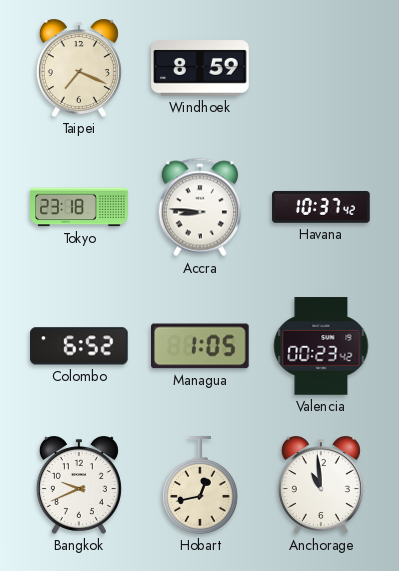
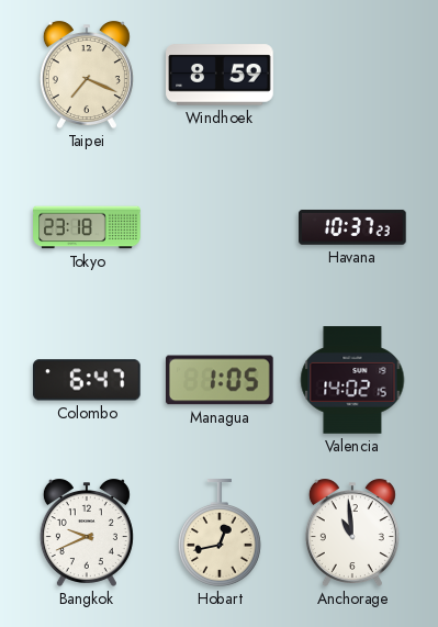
Accra: 8:46 -> none
Havana: 10:37:42 -> 10:37:23
Colombo: 6:52 -> 6:47
Valencia: 00:23 -> 14:02
